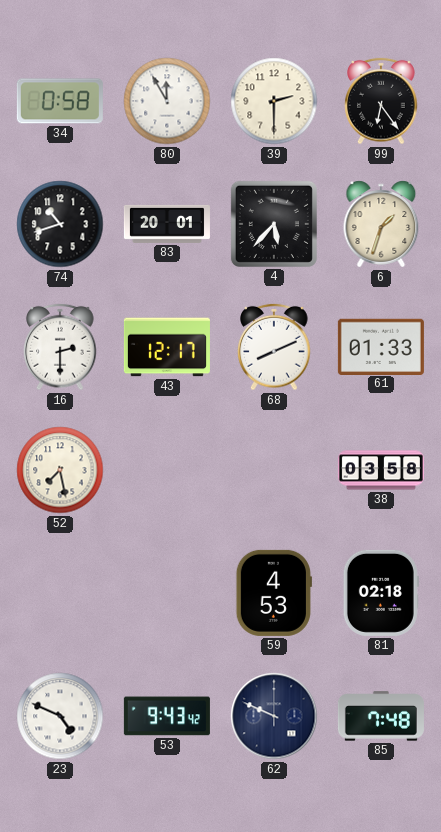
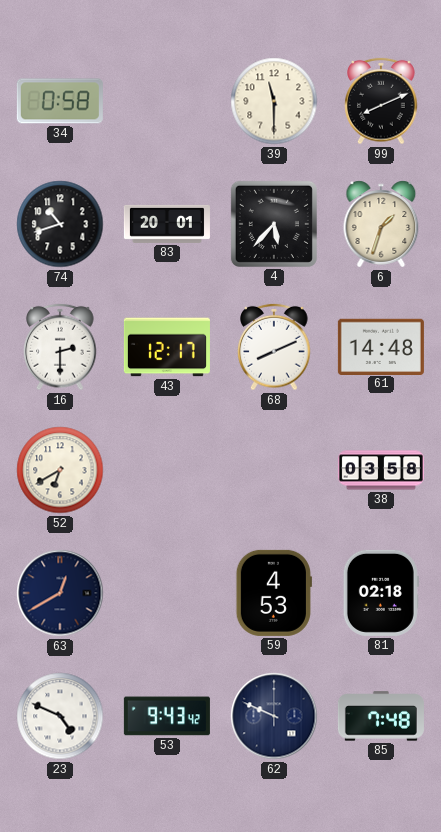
80: 11:55 -> none
39: 2:30 -> 11:30
99: 6:24 -> 8:11
61: 01:33 -> 14:48
52: 7:28 -> 6:40
63: none -> 12:40
